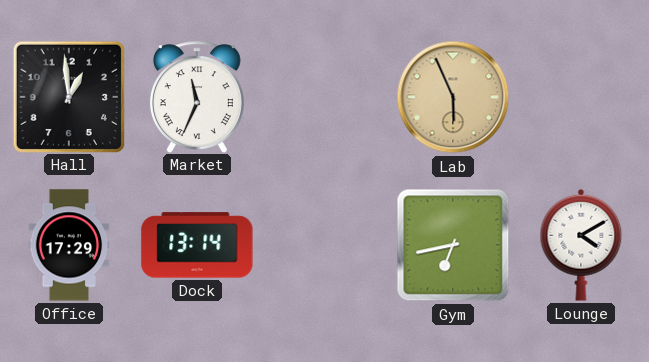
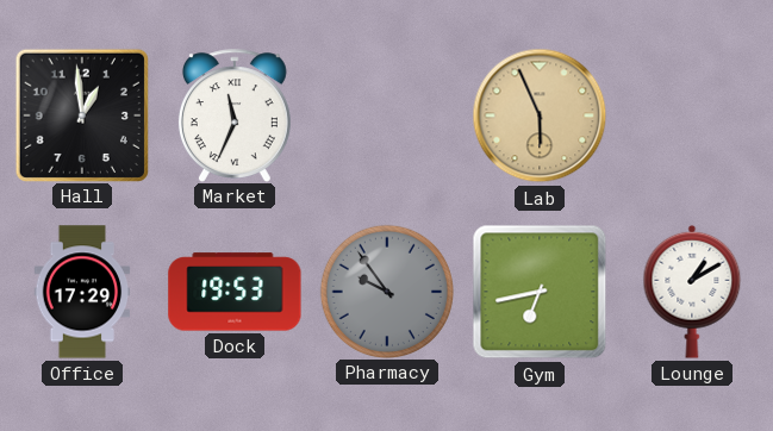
Dock: 13:14 -> 19:53
Pharmacy: none -> 9:54
Lounge: 4:10 -> 1:10
